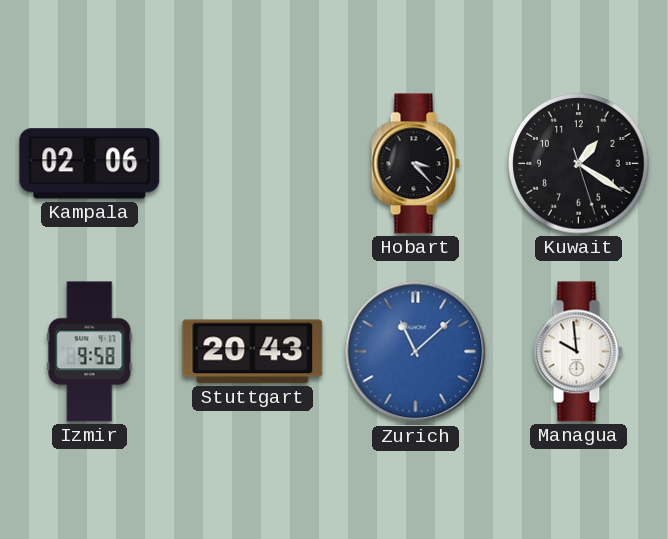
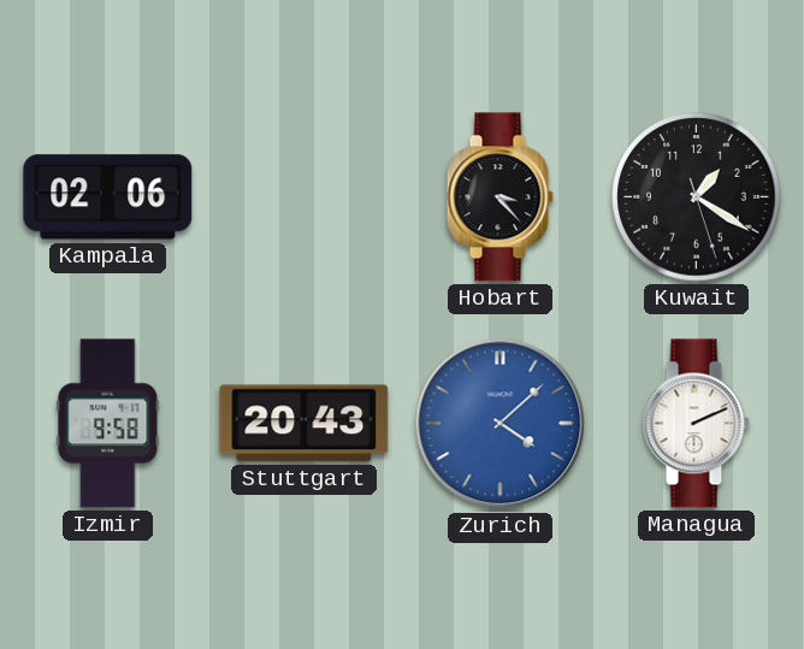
Zurich: 11:08 -> 4:08
Managua: 9:59 -> 2:11
